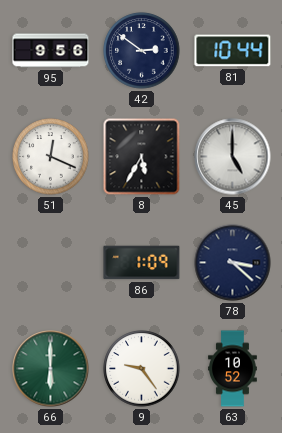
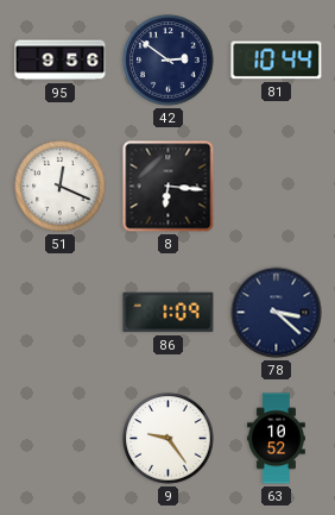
8: 5:35 -> 6:16
45: 5:00 -> none
66: 6:00 -> none
